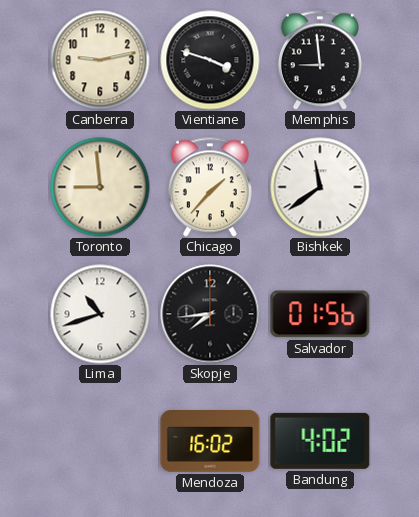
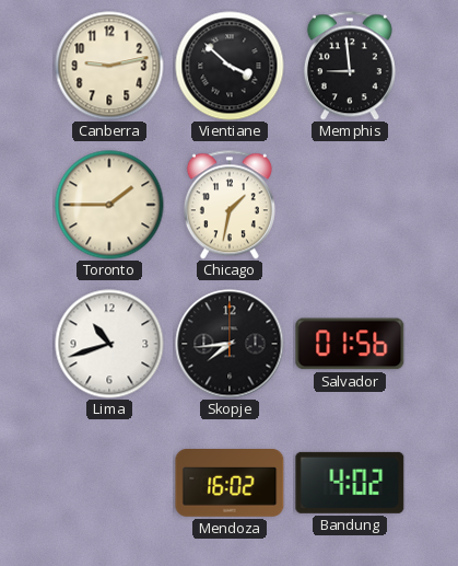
Vientiane: 3:48 -> 3:52
Toronto: 8:59 -> 1:45
Chicago: 1:37 -> 1:32
Bishkek: 11:39 -> none
